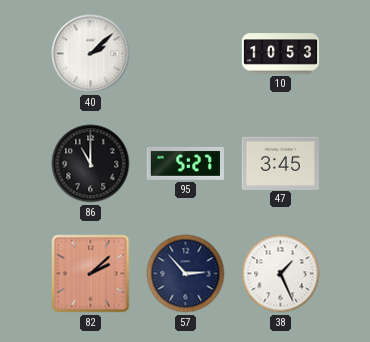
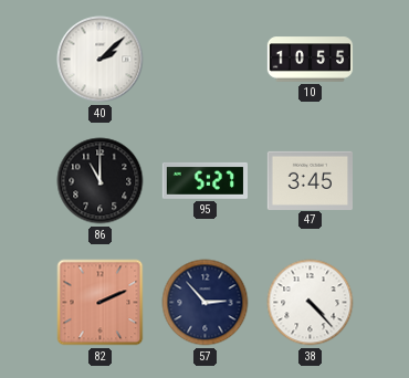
10: 10:53 -> 10:55
82: 2:08 -> 2:11
38: 1:26 -> 4:23
